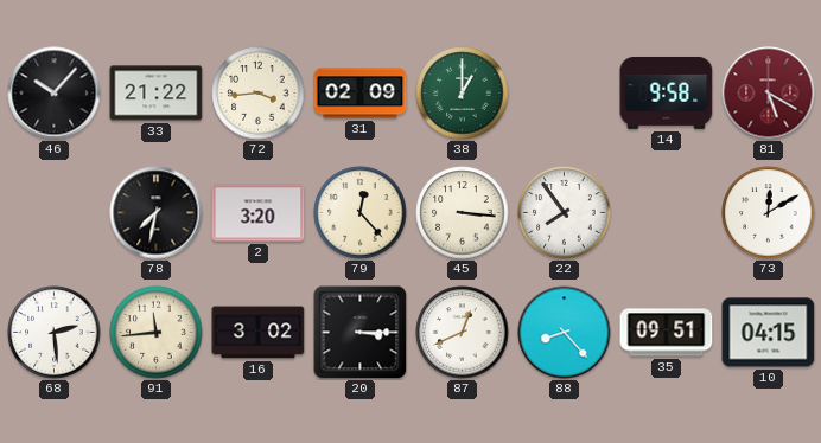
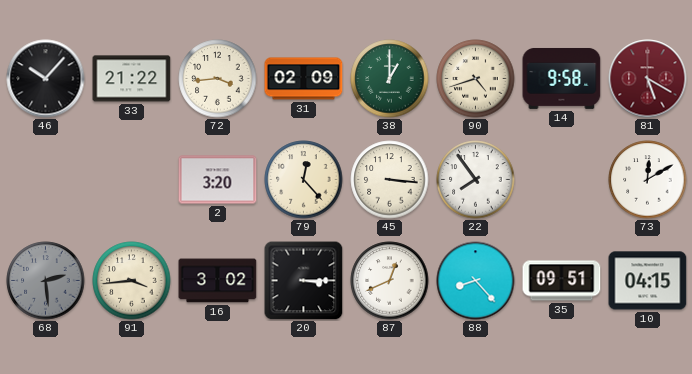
90: none -> 4:42
78: 7:32 -> none
68 dial: white -> grey
91: 11:44 -> 3:44
